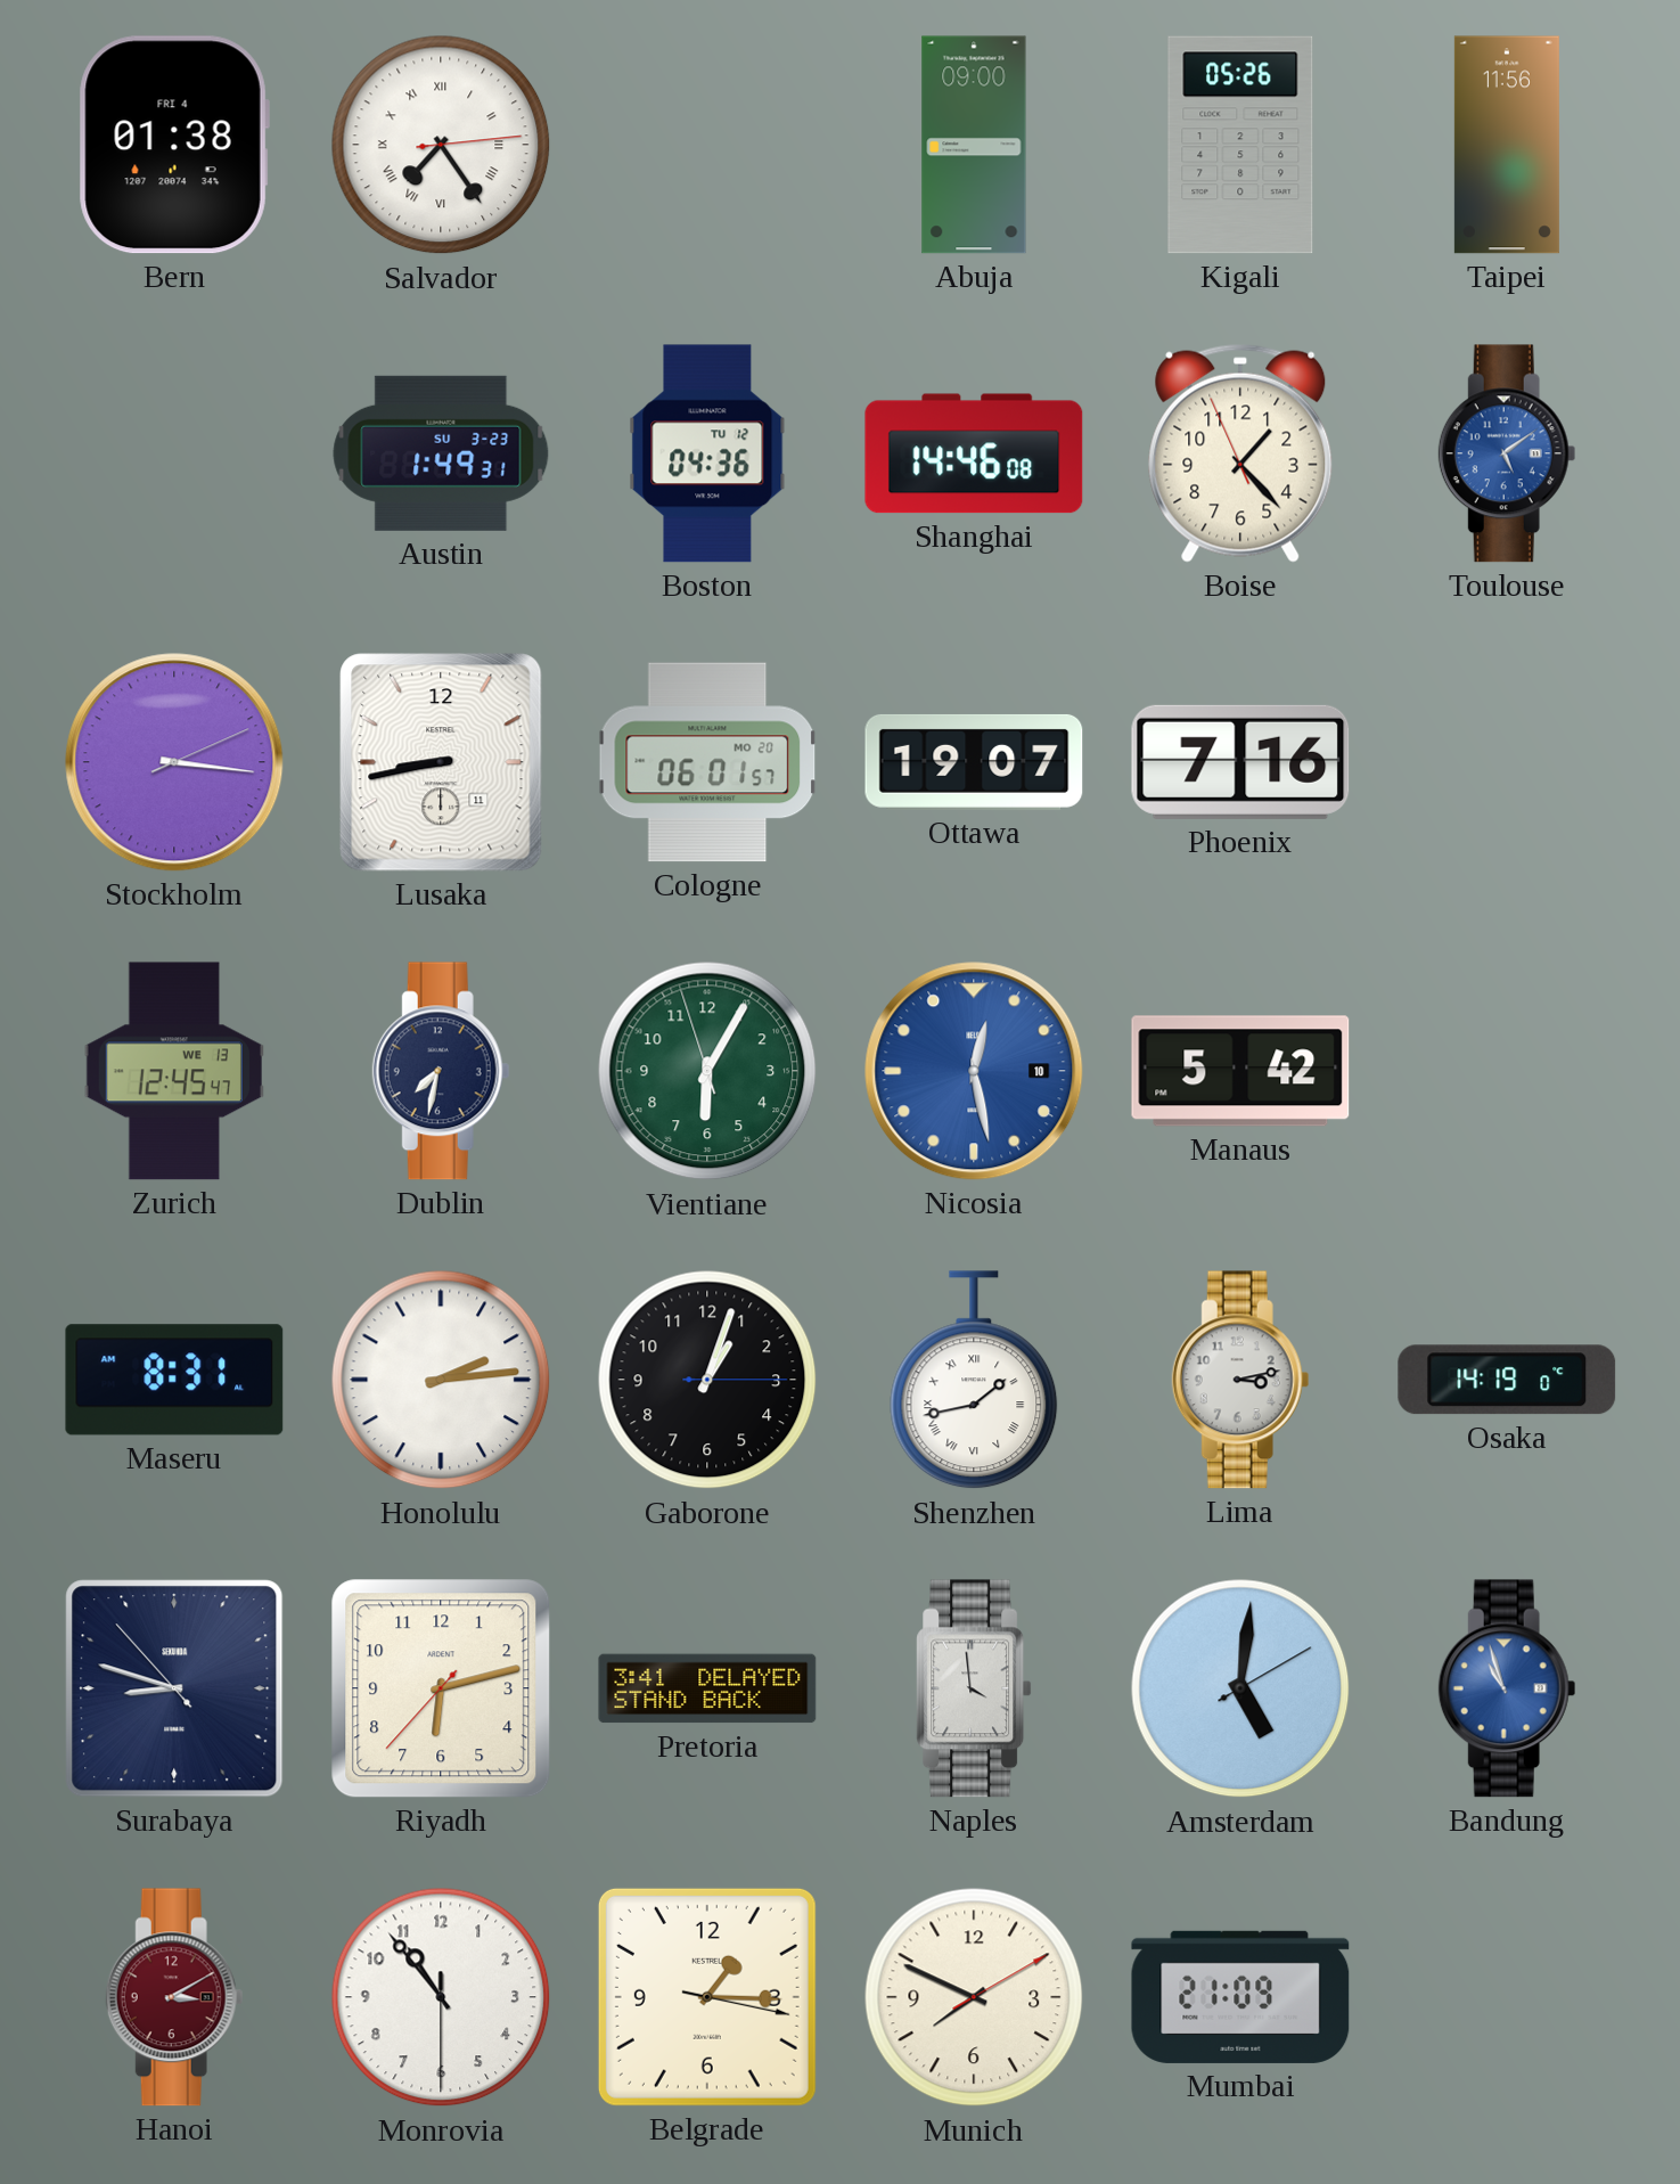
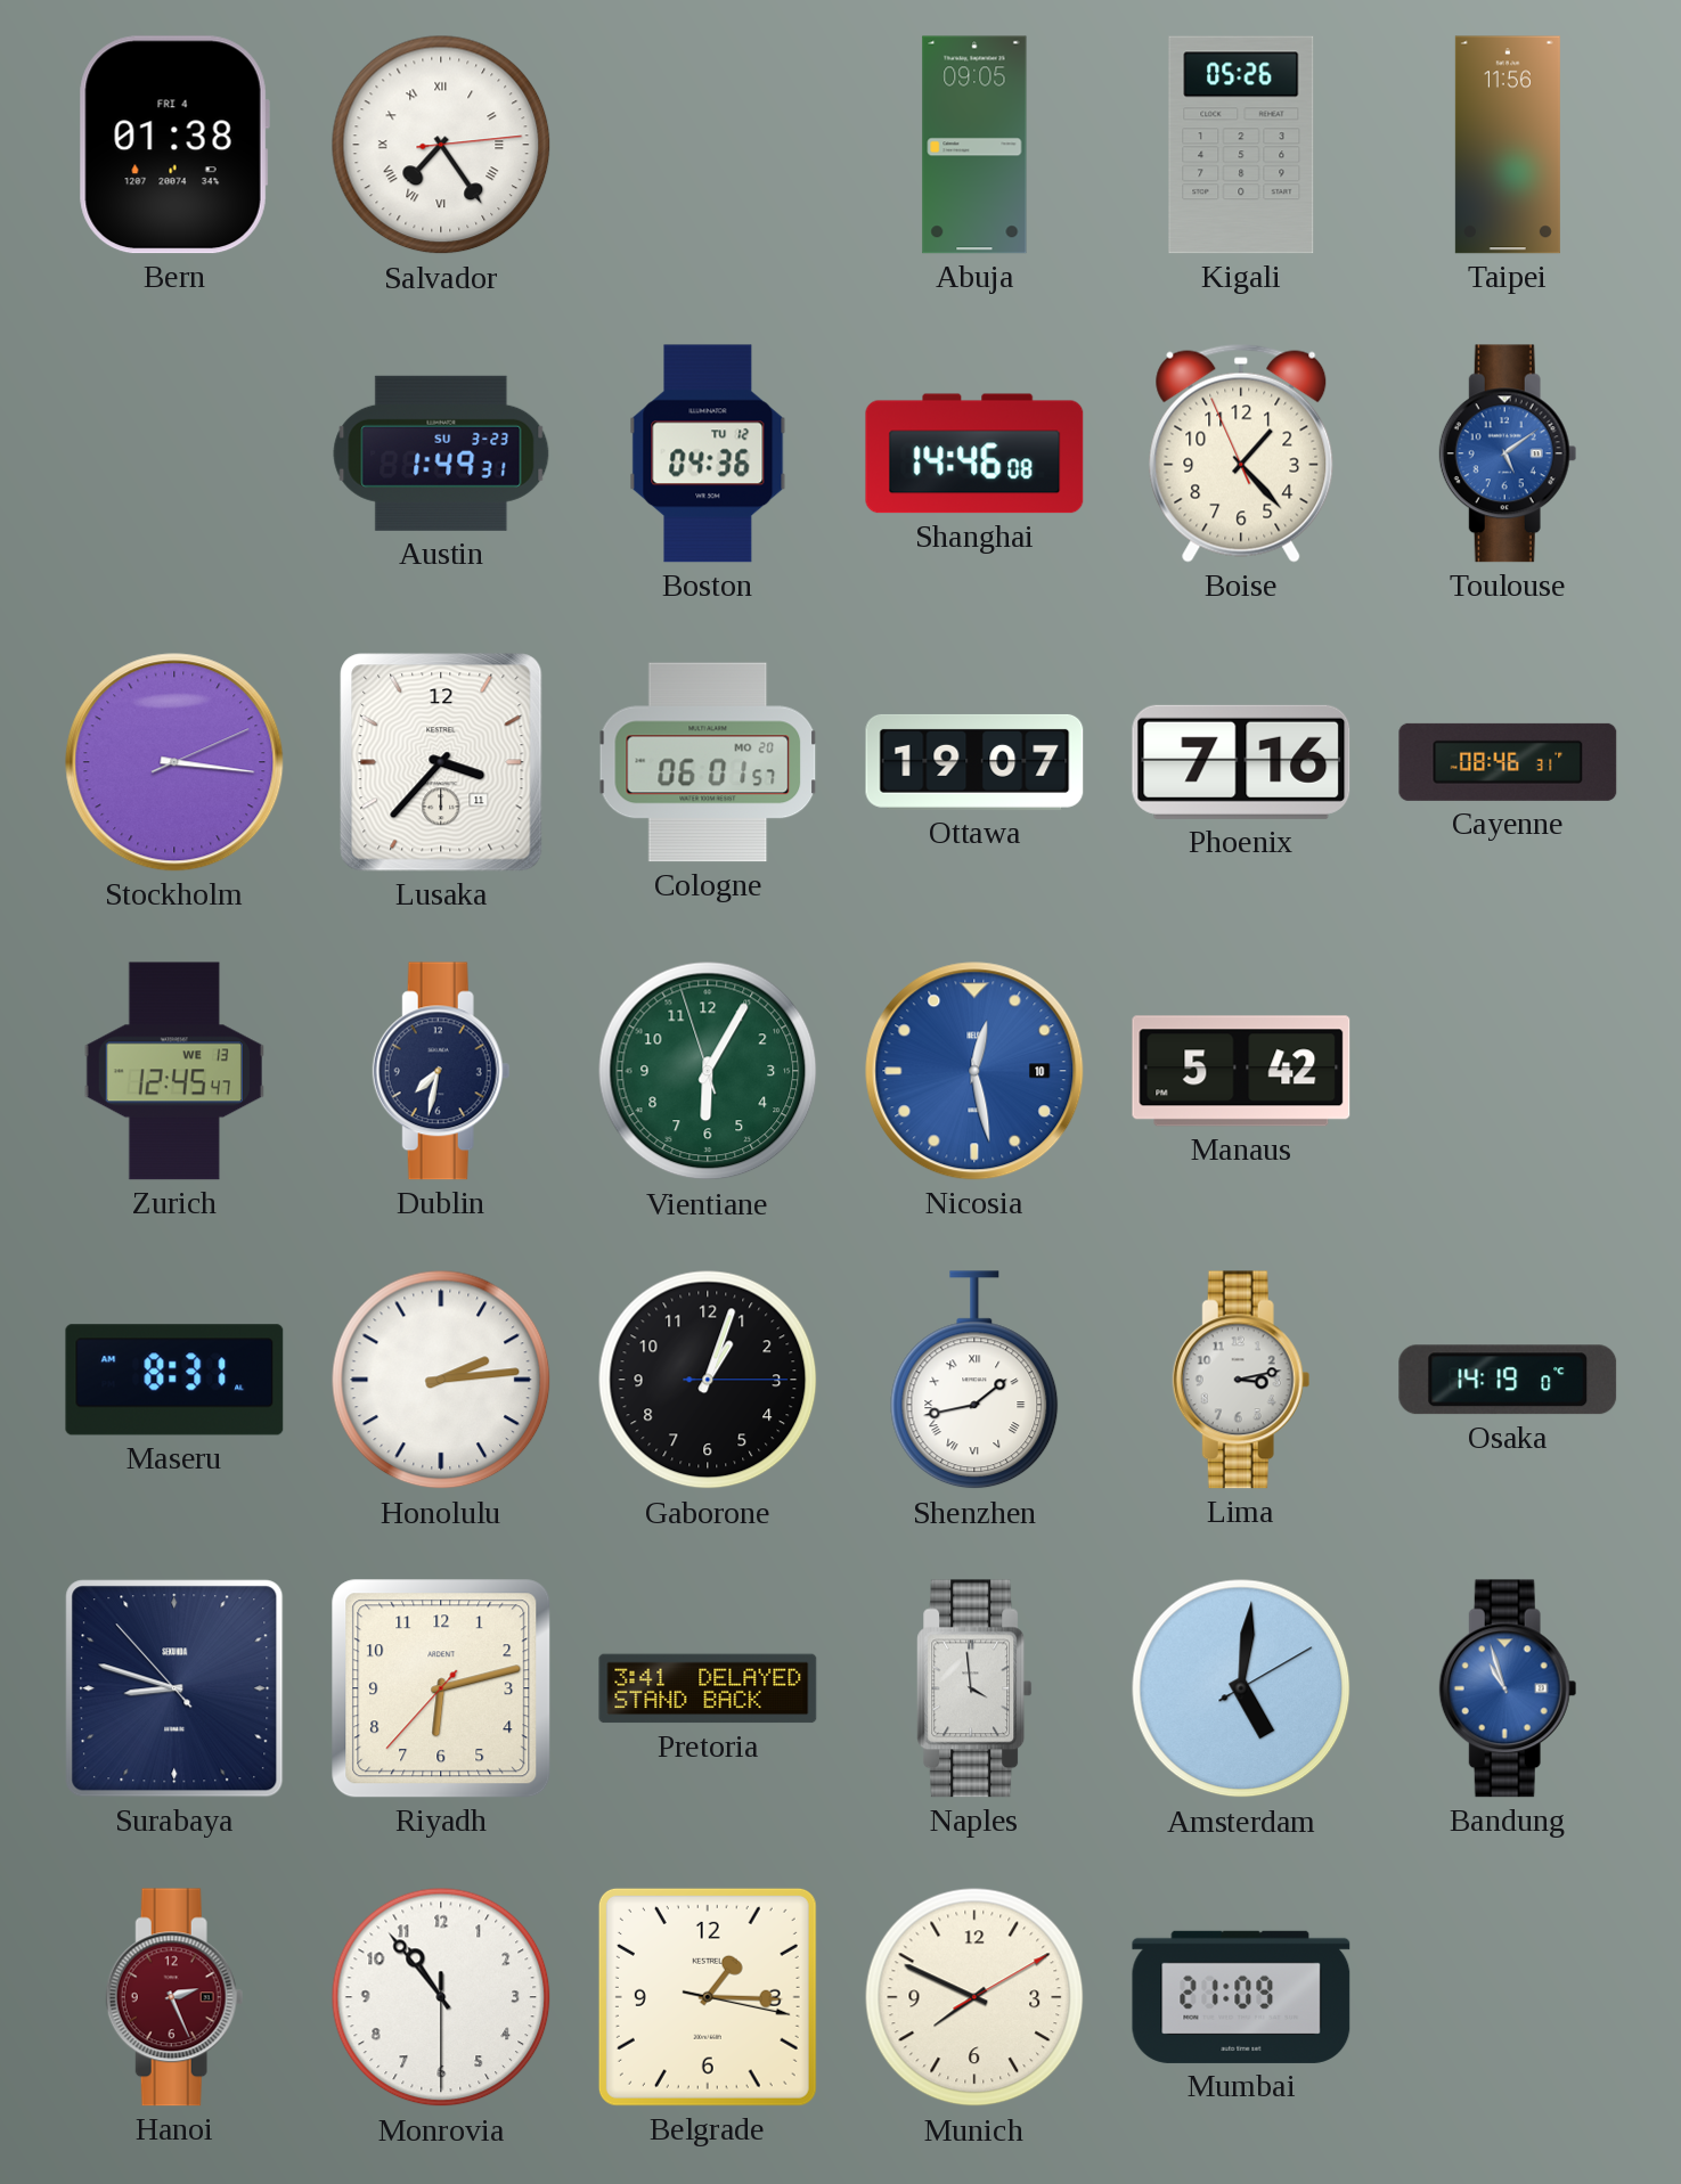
Abuja: 09:00 -> 09:05
Lusaka: 8:43 -> 3:37
Cayenne: none -> 08:46
Hanoi: 3:10 -> 2:26
